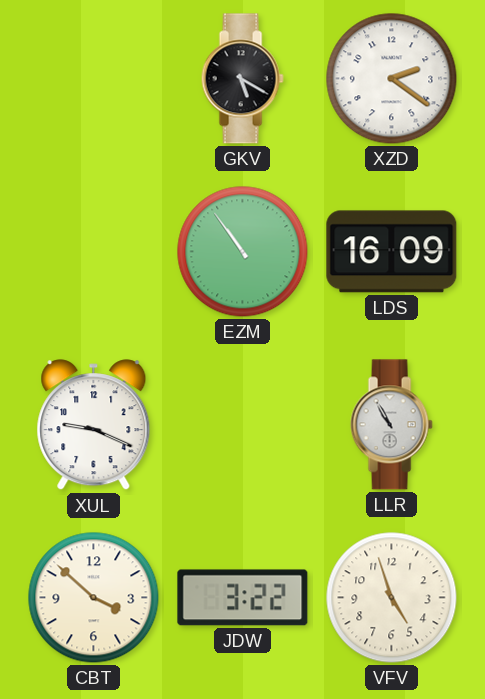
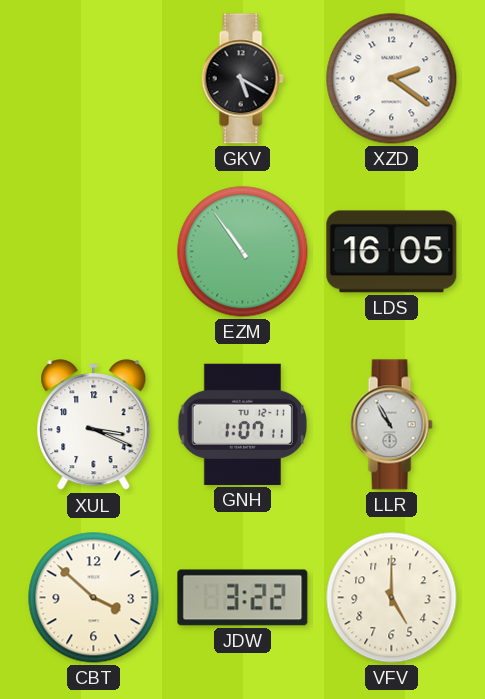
LDS: 16:09 -> 16:05
XUL: 9:19 -> 3:19
GNH: none -> 1:07
VFV: 4:57 -> 5:00
